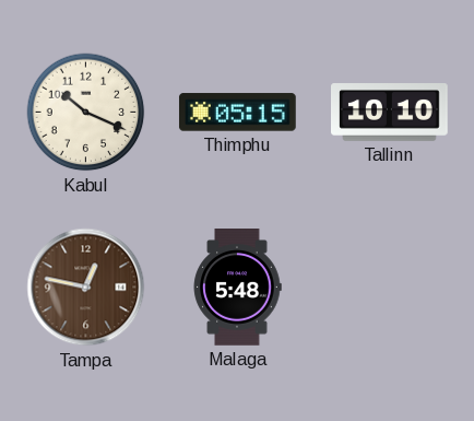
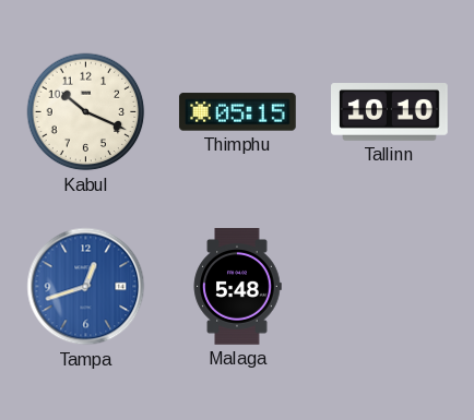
Tampa: 12:47 -> 12:42
Tampa dial: brown -> blue
